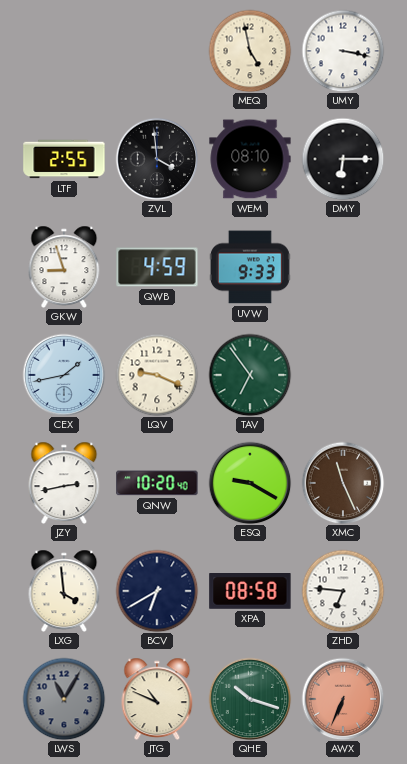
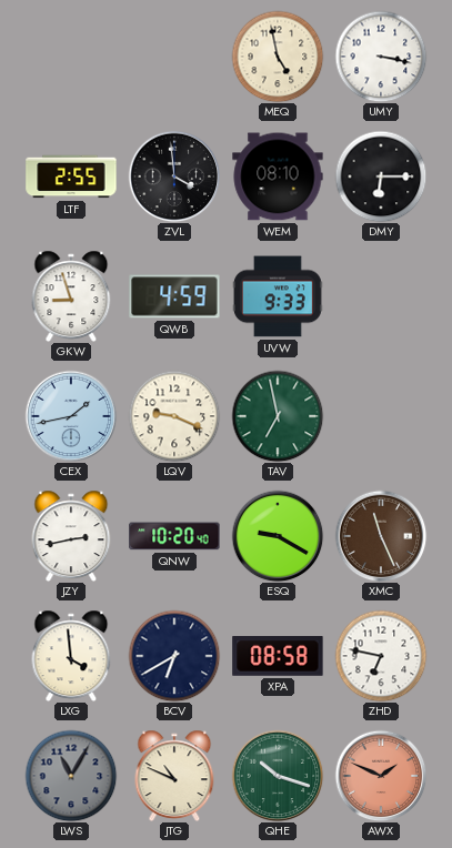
TAV: 6:54 -> 6:58
ZHD: 6:46 -> 6:47
AWX: 6:34 -> 1:49
